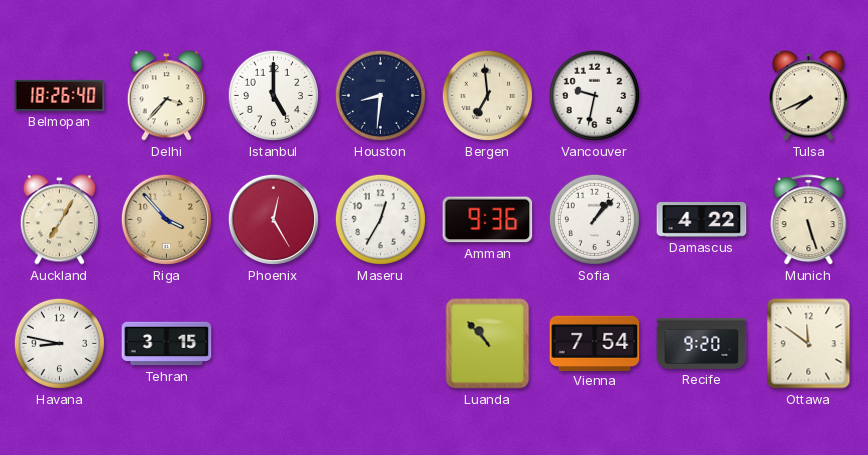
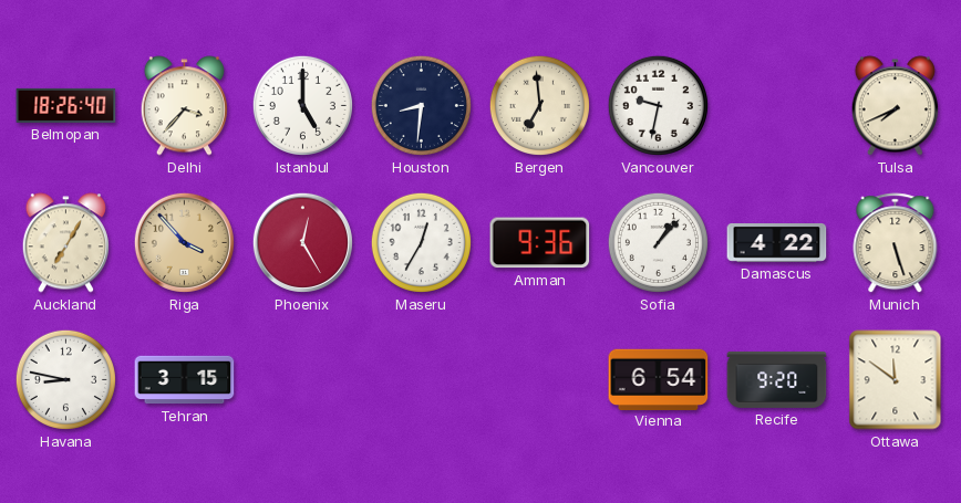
Luanda: 10:53 -> none
Vienna: 7:54 -> 6:54
